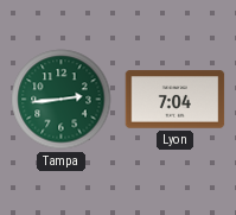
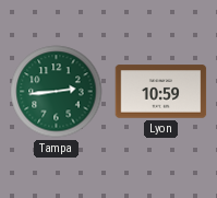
Lyon: 7:04 -> 10:59
